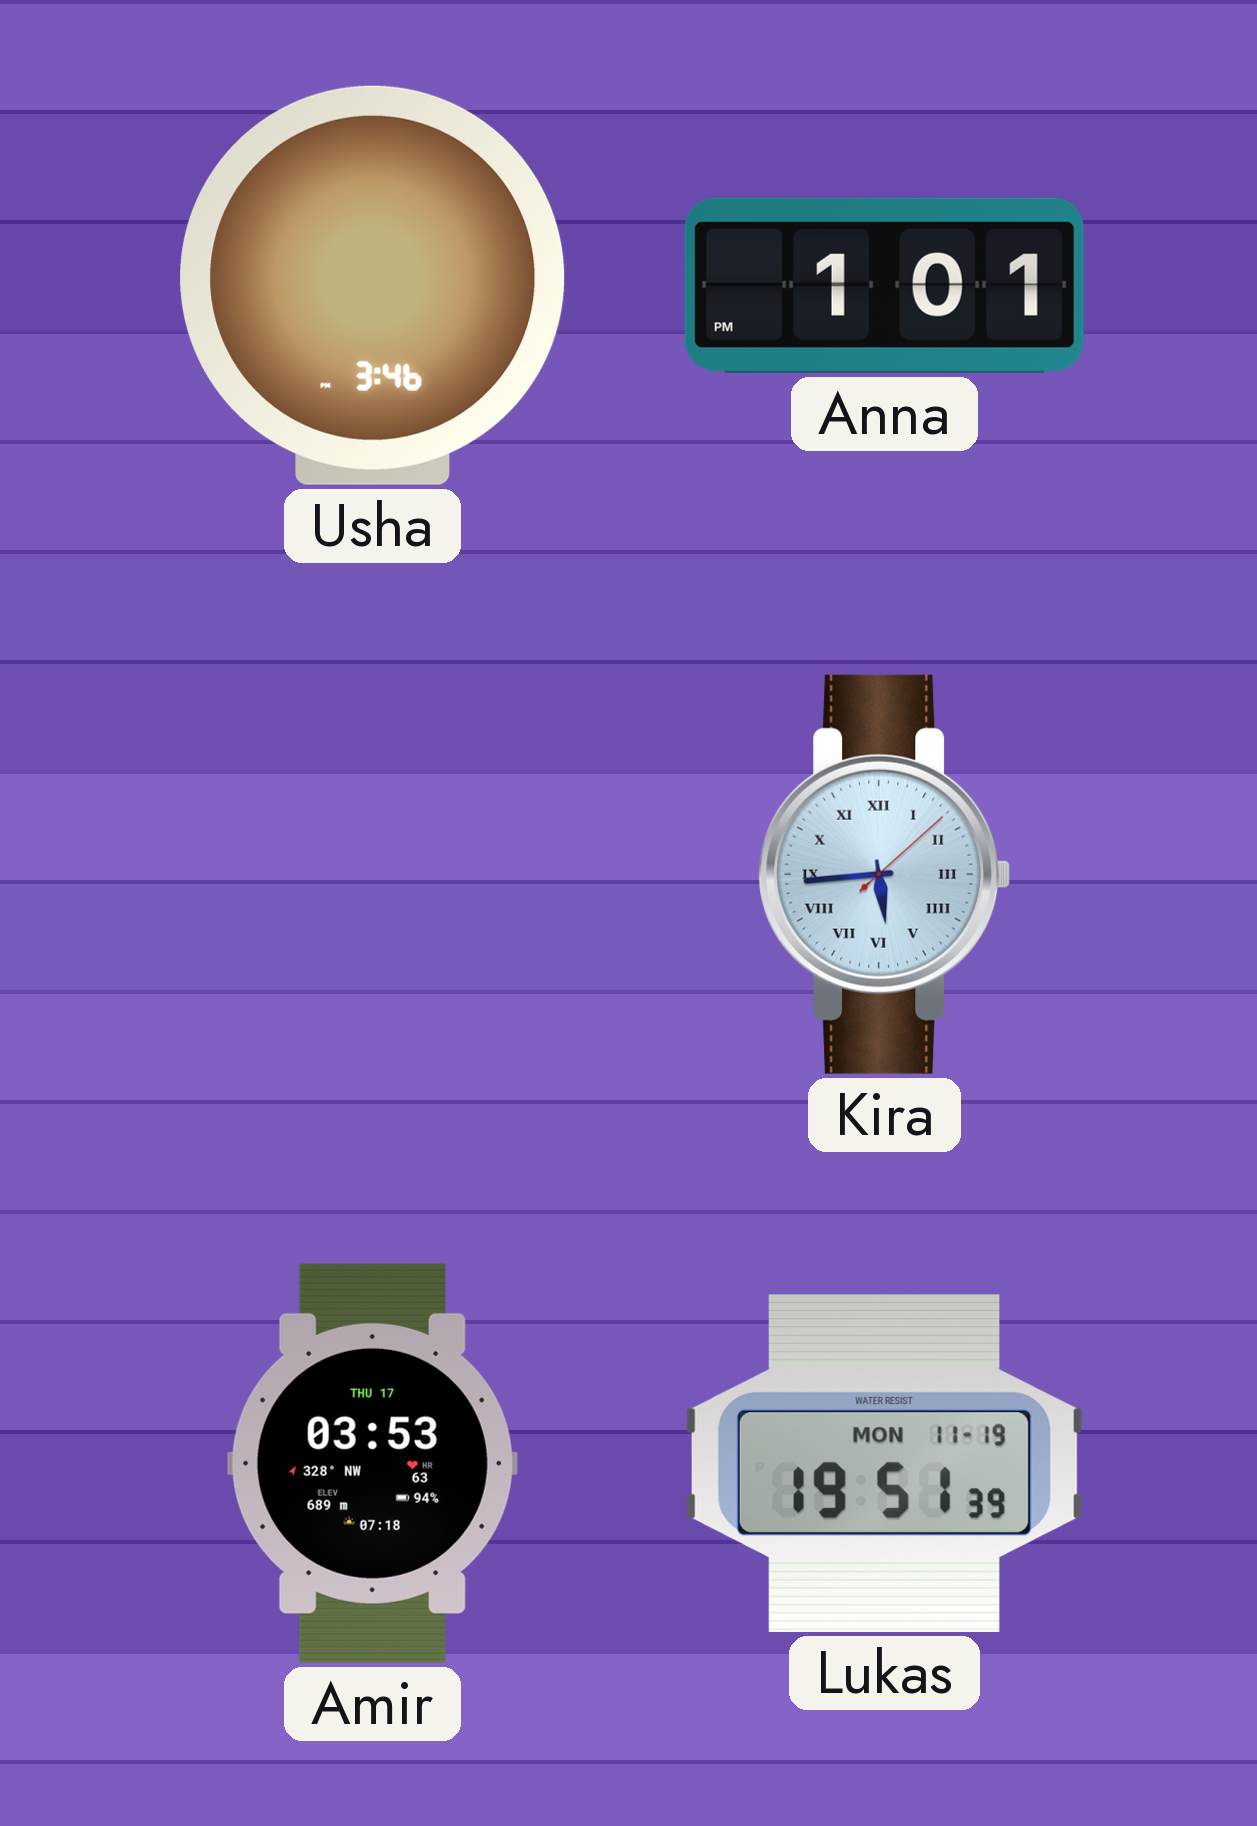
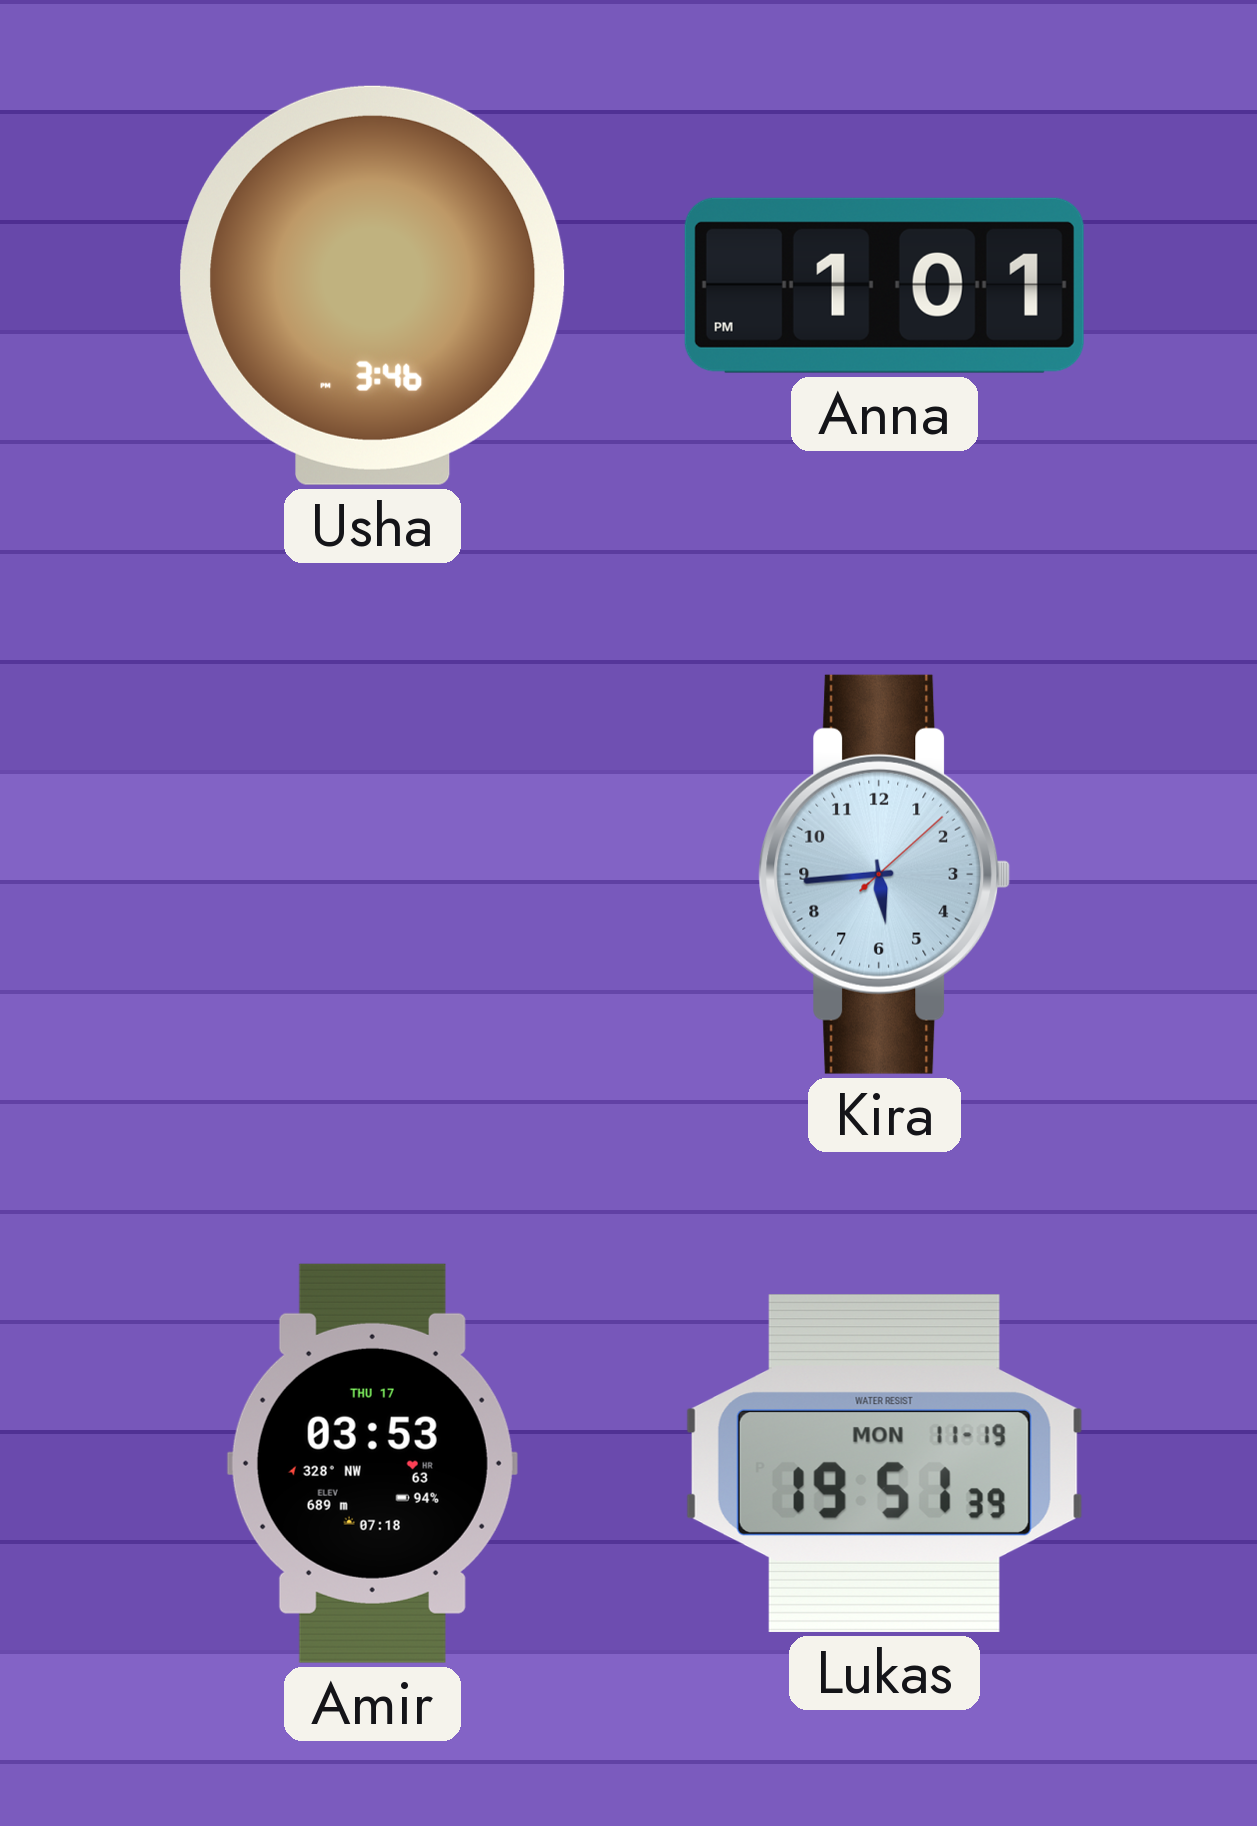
Kira numerals: Roman -> Arabic
